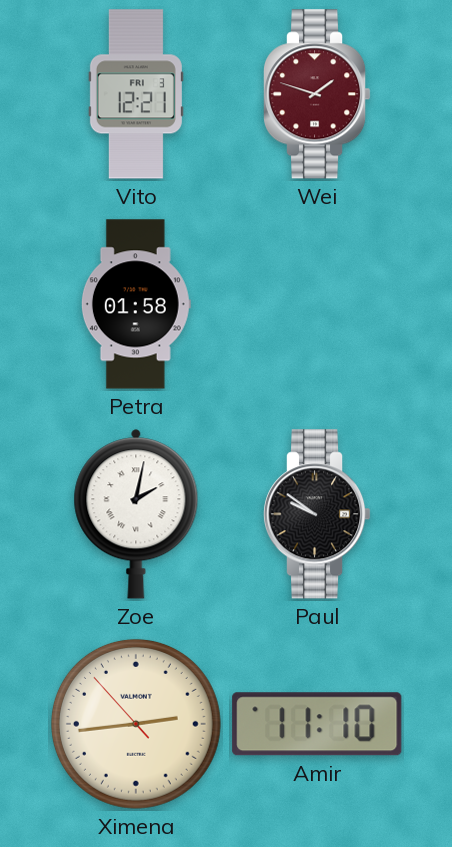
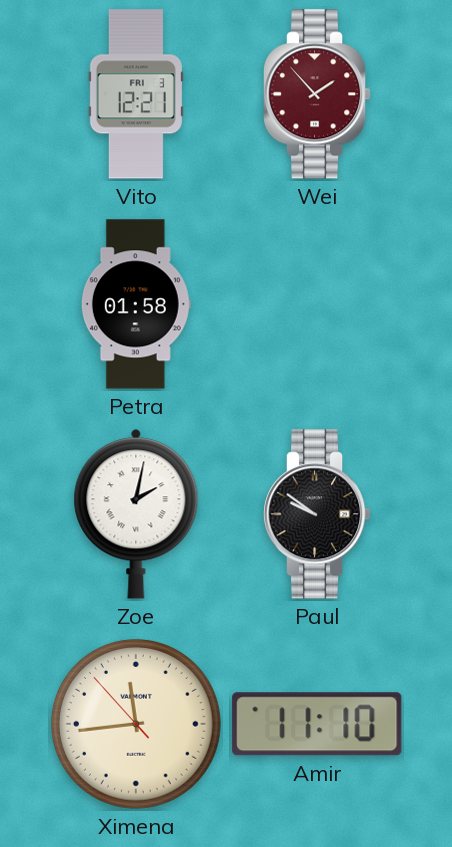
Wei: 1:48 -> 1:53
Ximena: 2:43 -> 11:43
